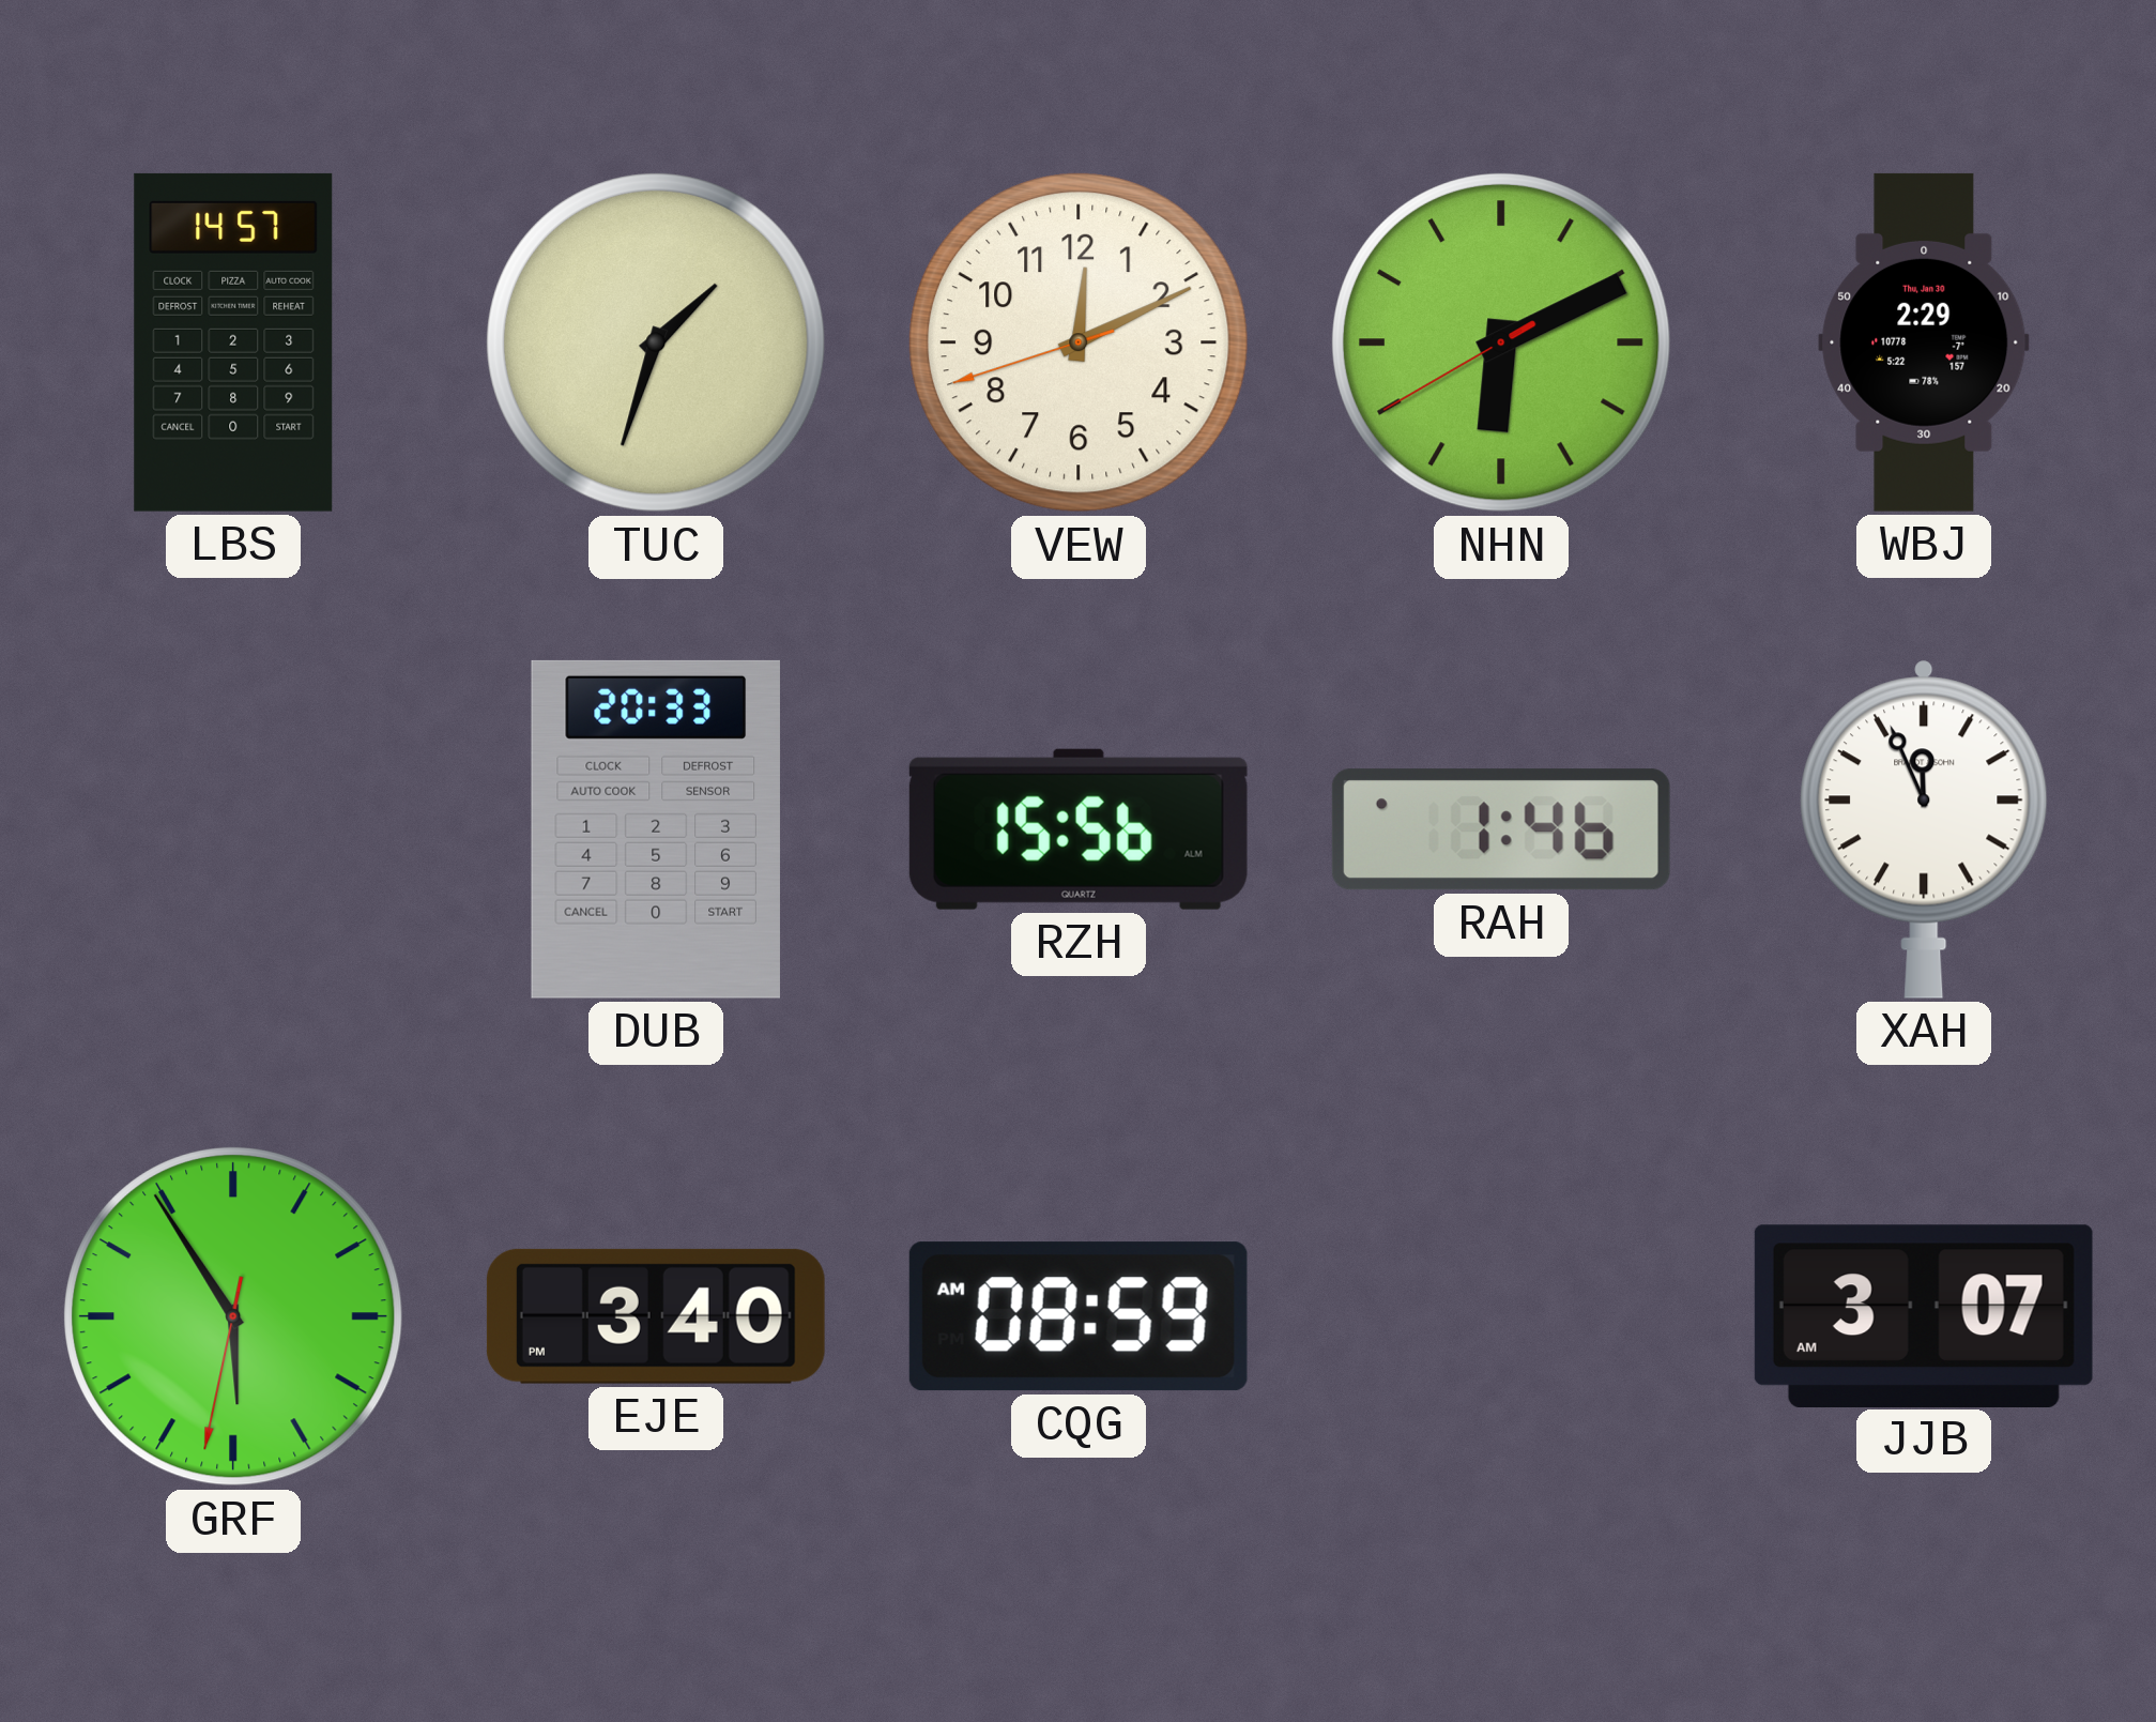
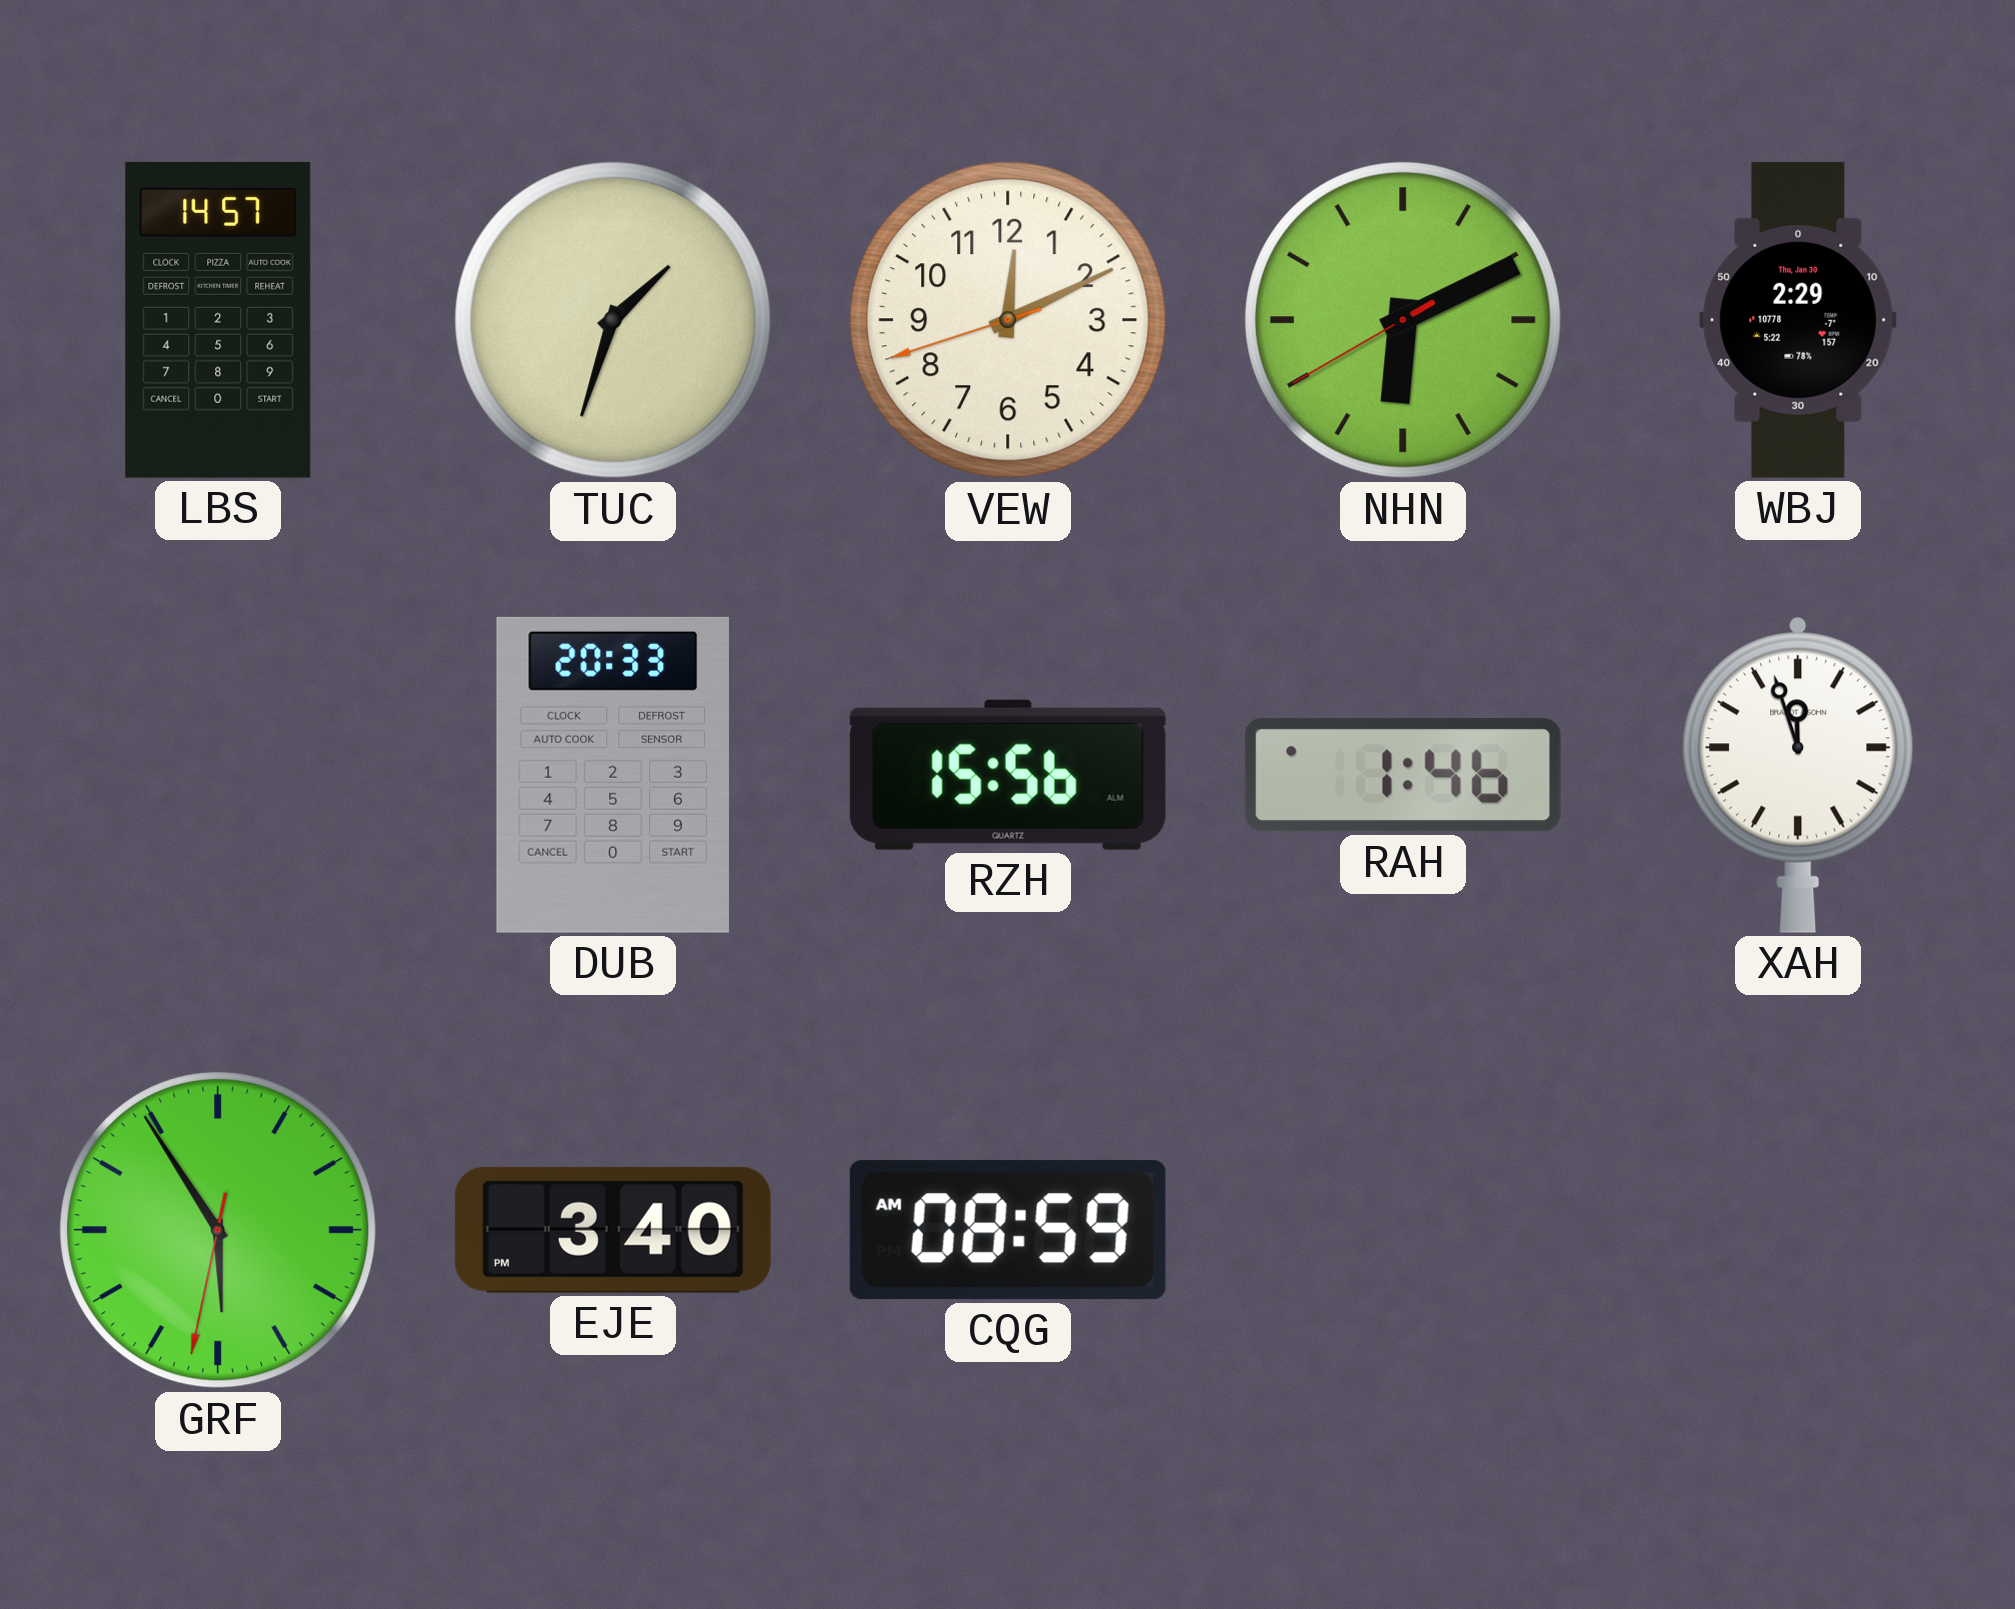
XAH: 11:56 -> 11:57
JJB: 3:07 -> none
